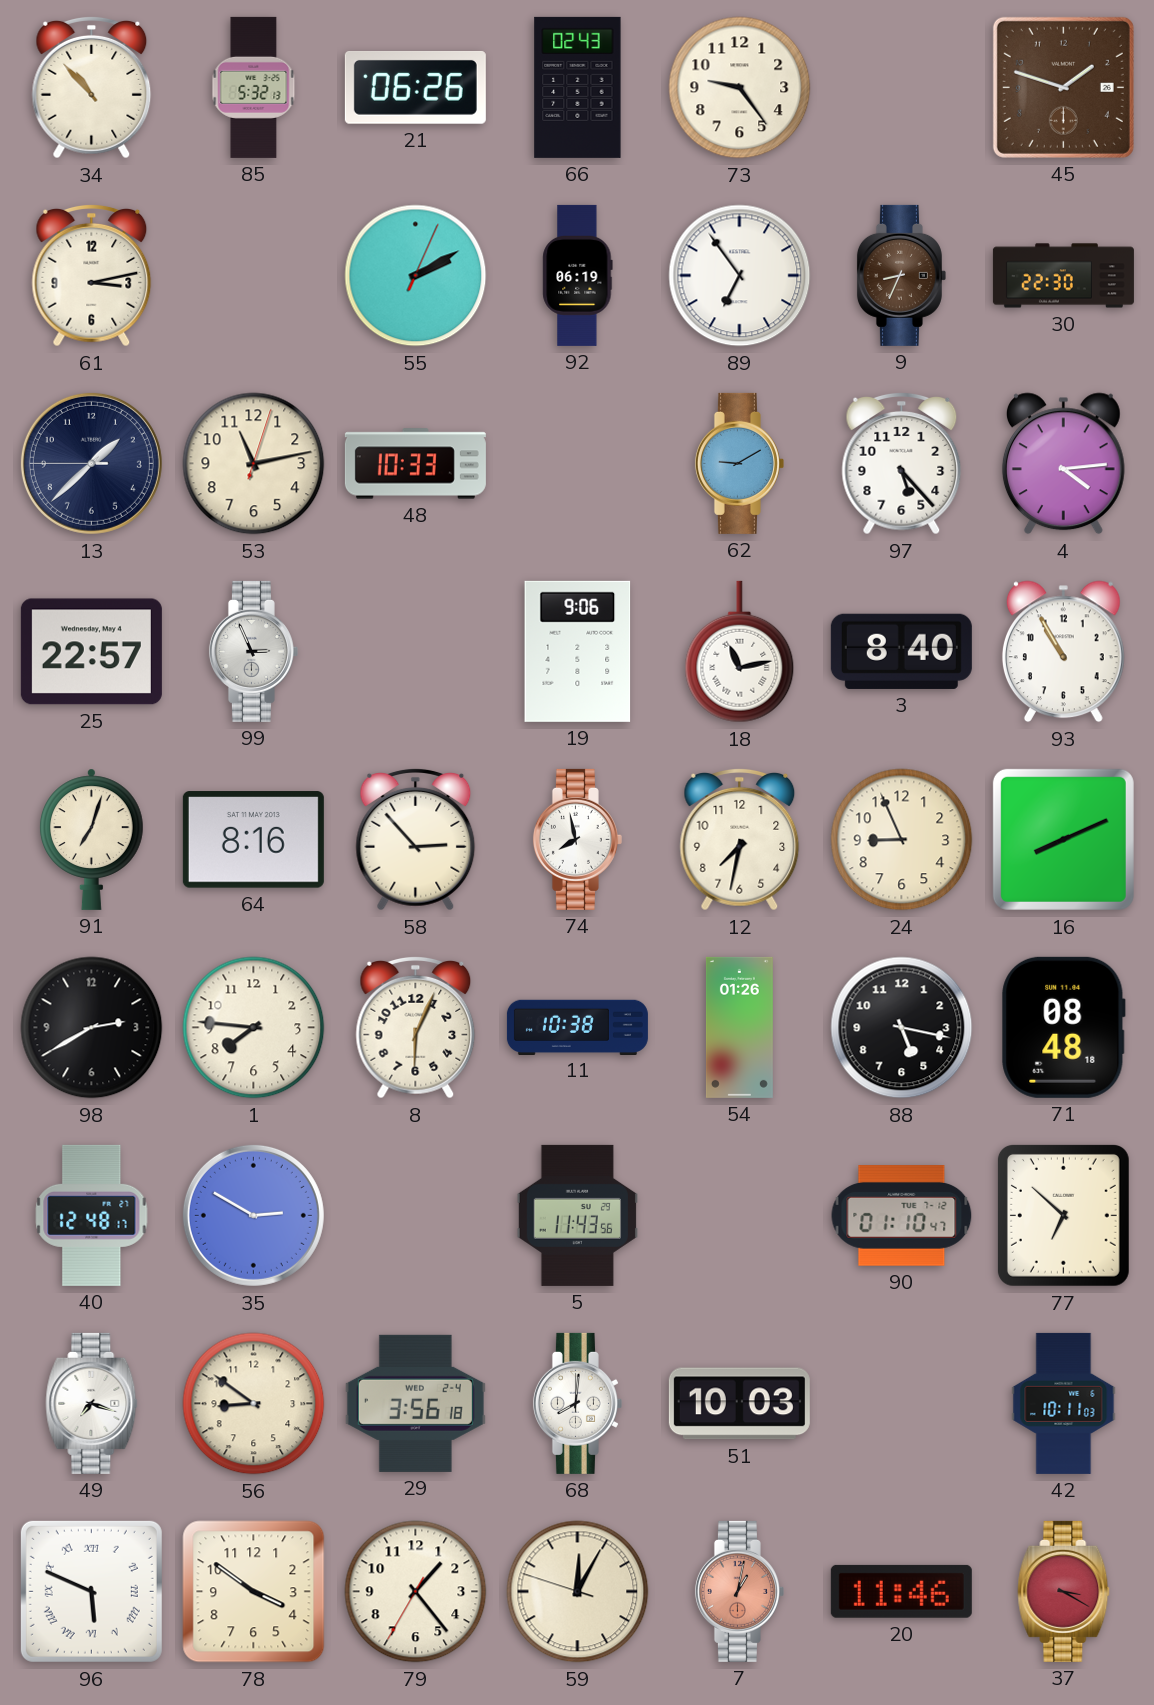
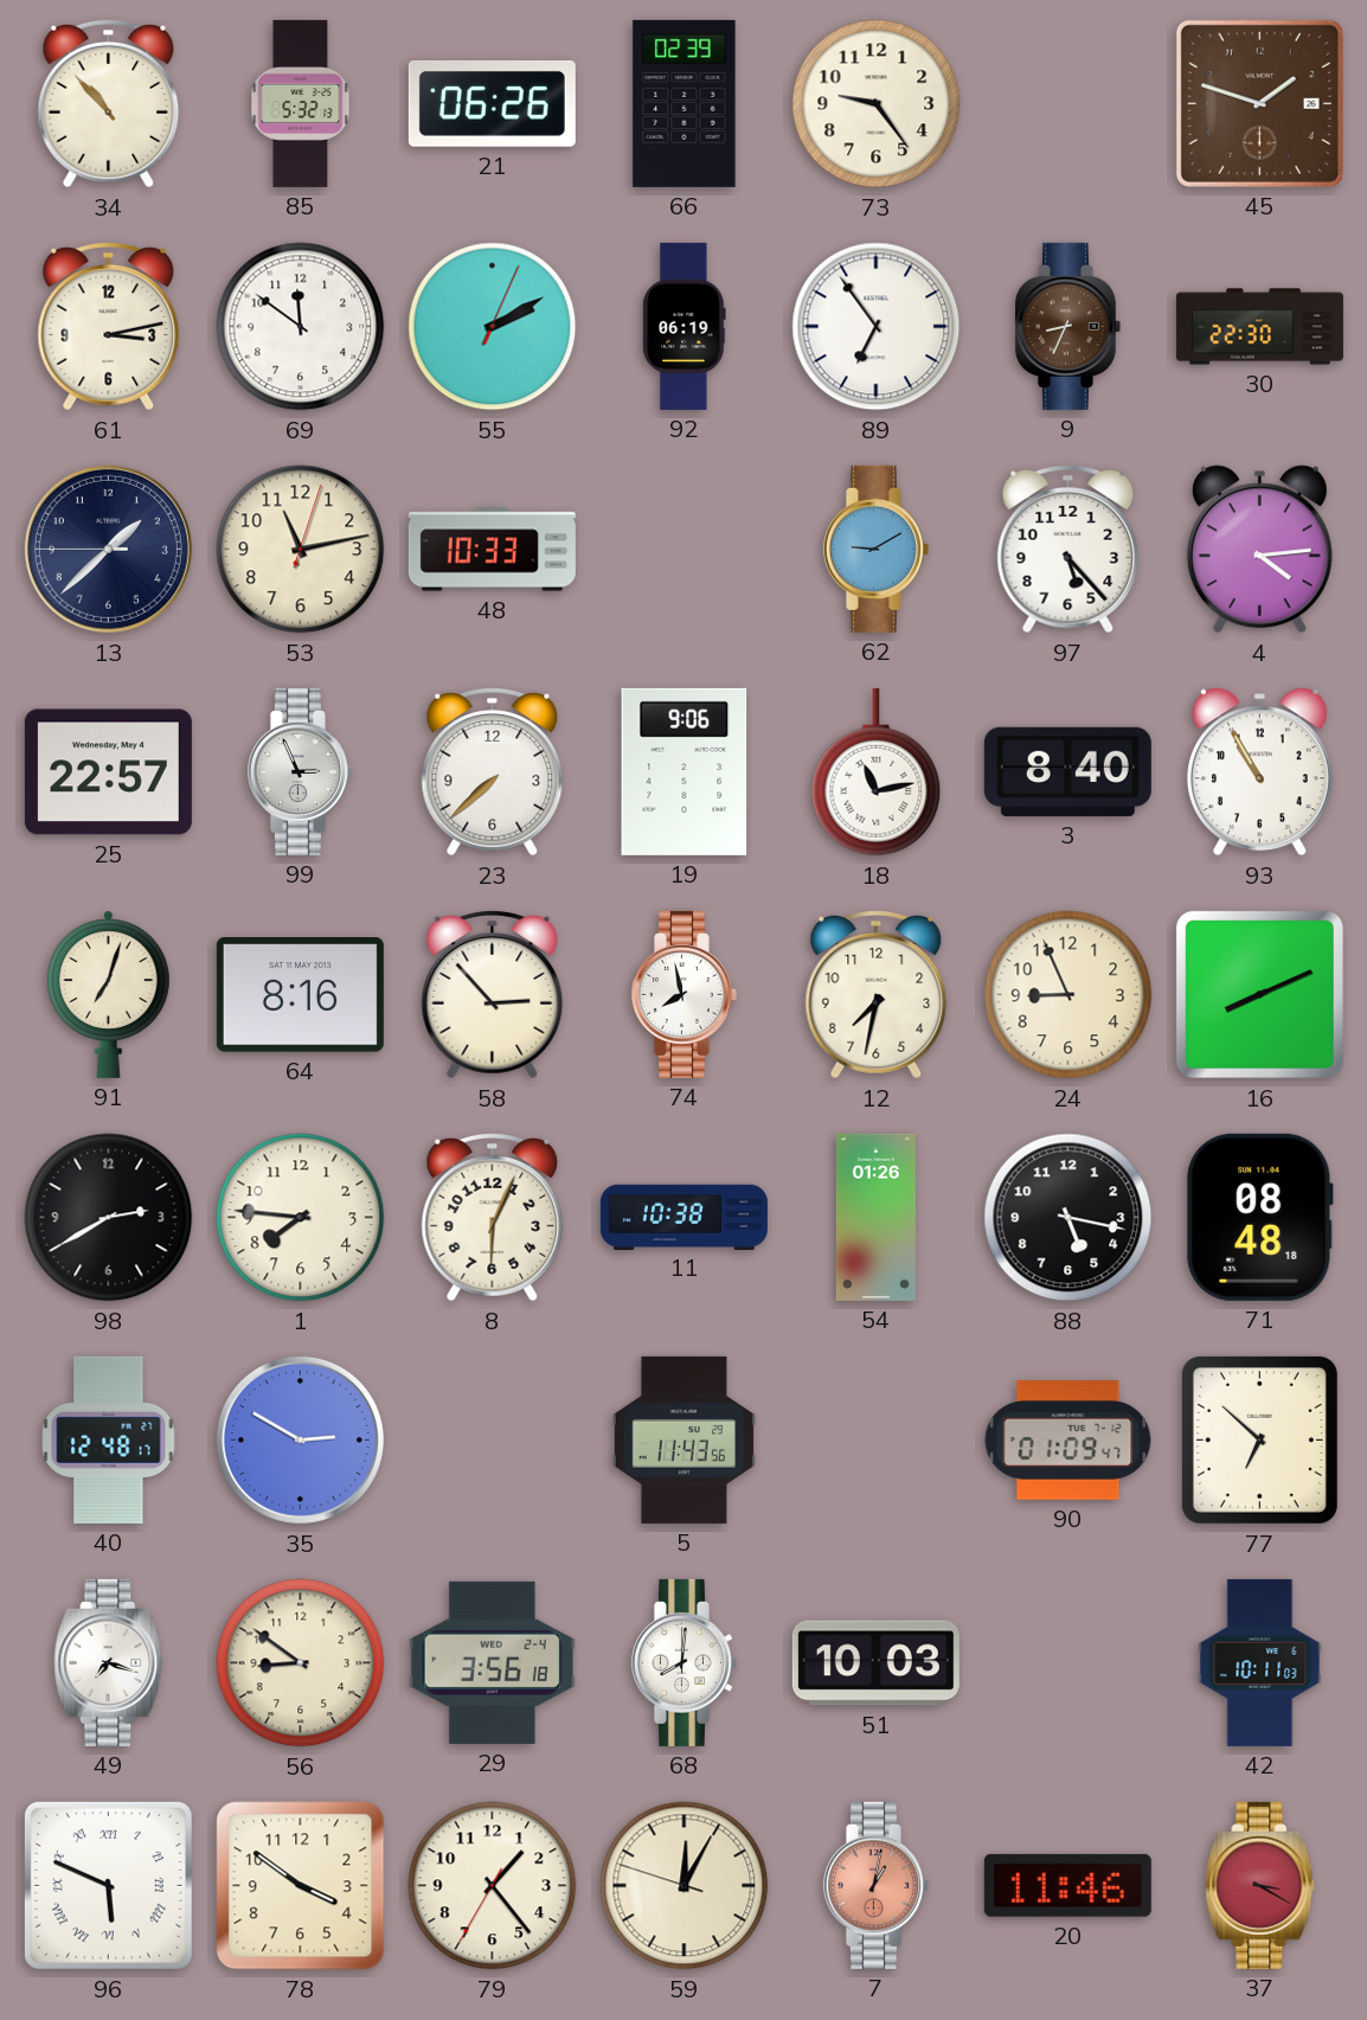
66: 02:43 -> 02:39
69: none -> 11:51
23: none -> 7:38
90: 01:10 -> 01:09
